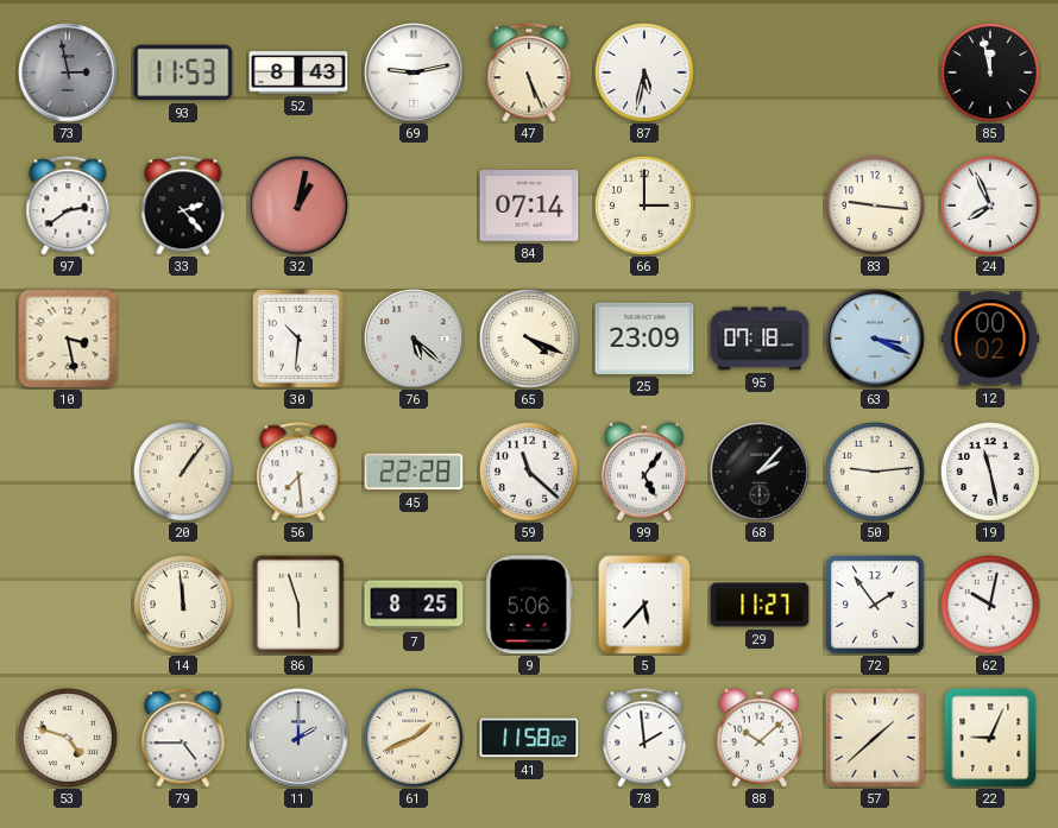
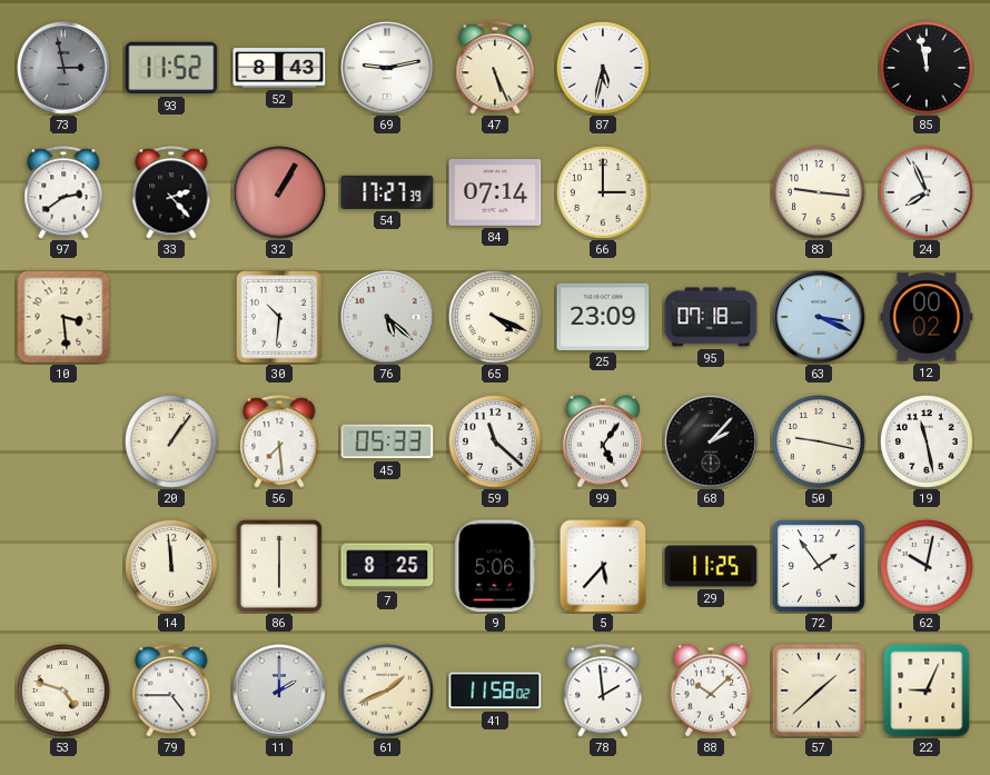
93: 11:53 -> 11:52
32: 1:02 -> 1:05
54: none -> 17:27
10: 3:28 -> 3:29
45: 22:28 -> 05:33
50: 9:14 -> 9:17
86: 5:57 -> 6:00
29: 11:27 -> 11:25
